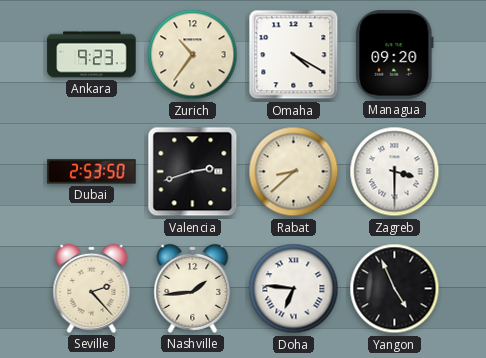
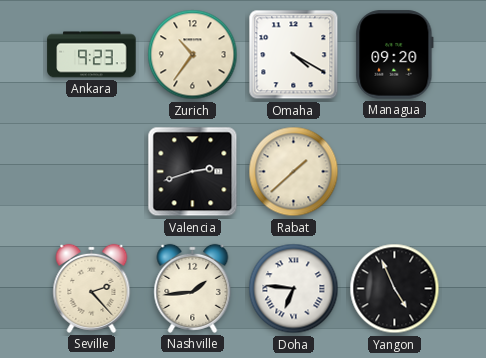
Dubai: 2:53 -> none
Rabat: 8:38 -> 1:38
Zagreb: 3:30 -> none
